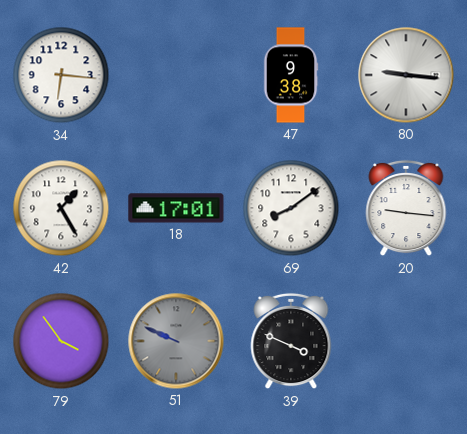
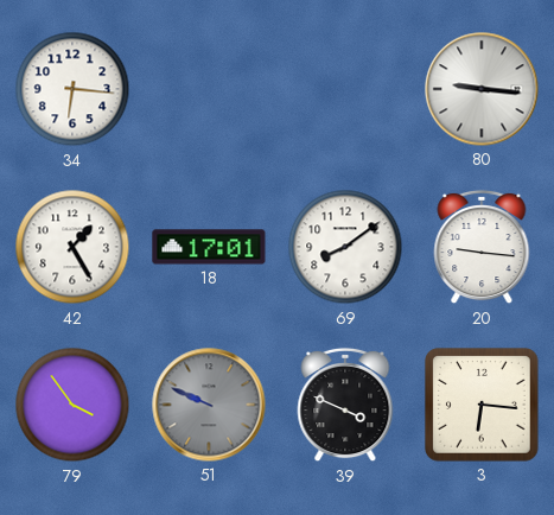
47: 9:38 -> none
3: none -> 6:16
